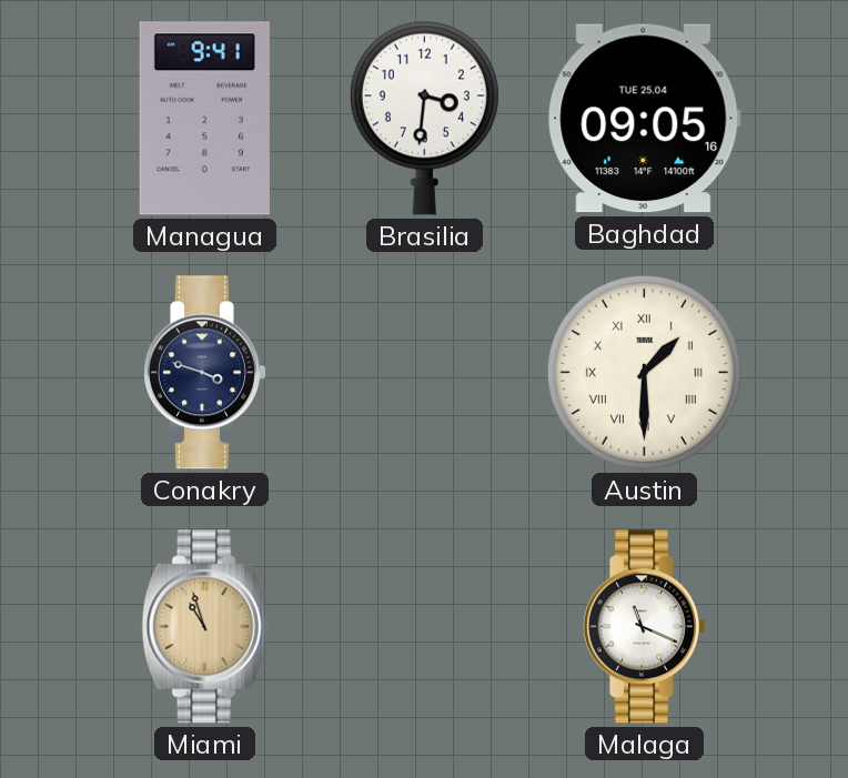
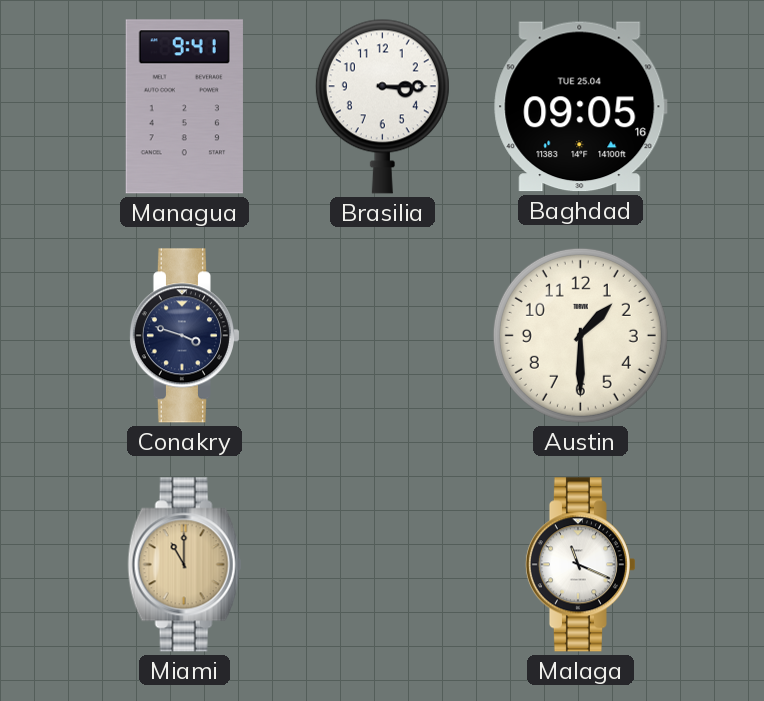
Brasilia: 3:31 -> 3:15
Austin numerals: Roman -> Arabic
Miami: 10:57 -> 11:00
